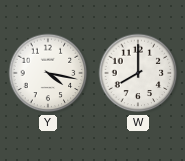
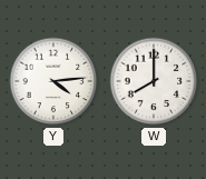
Y: 4:17 -> 4:14
